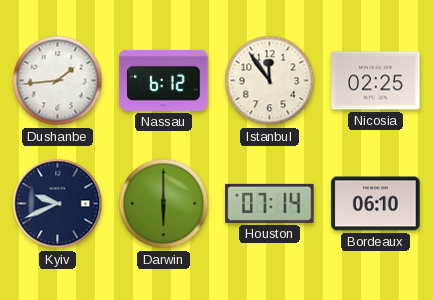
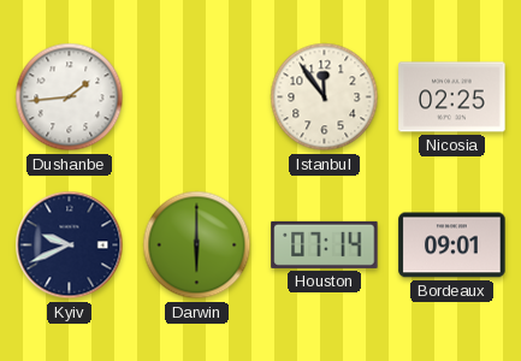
Nassau: 6:12 -> none
Bordeaux: 06:10 -> 09:01
